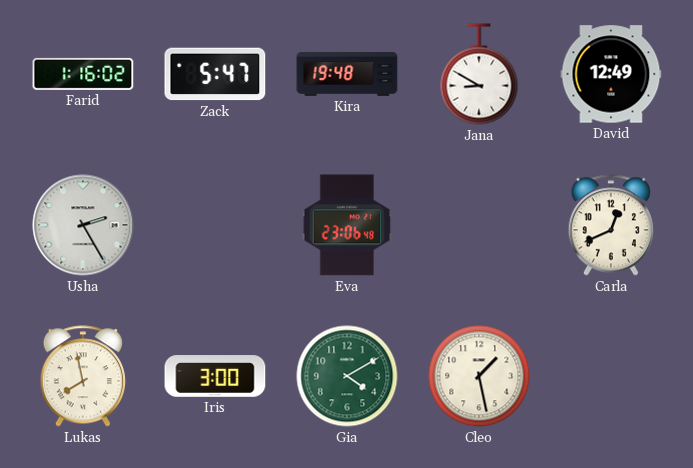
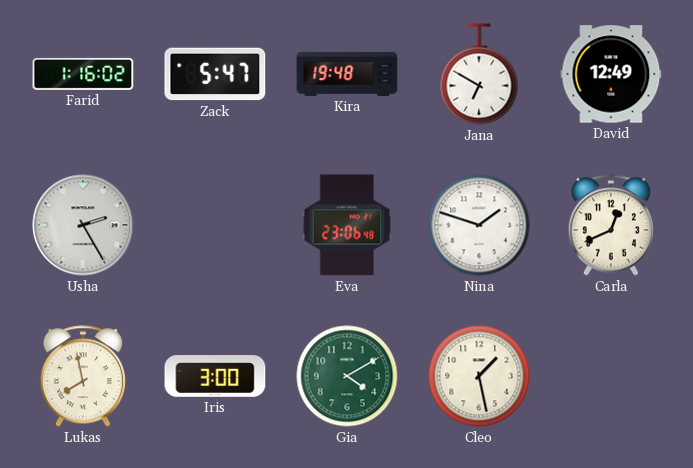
Jana: 8:50 -> 6:50
Nina: none -> 1:48
